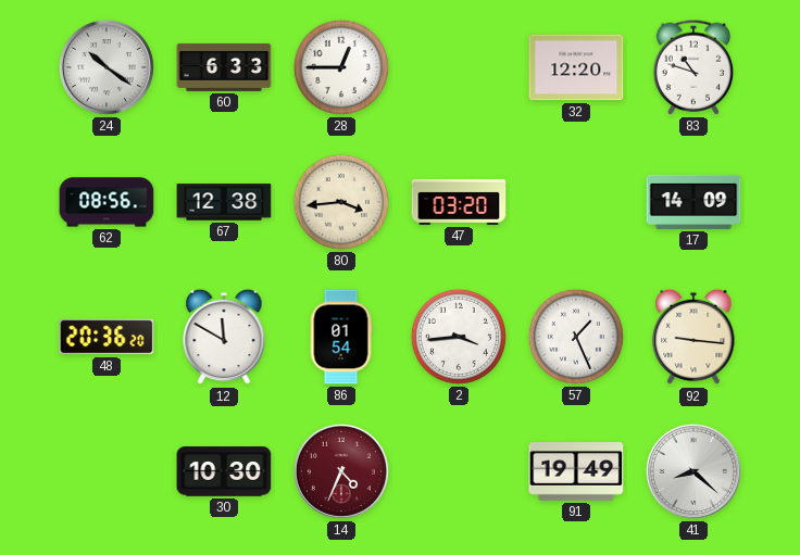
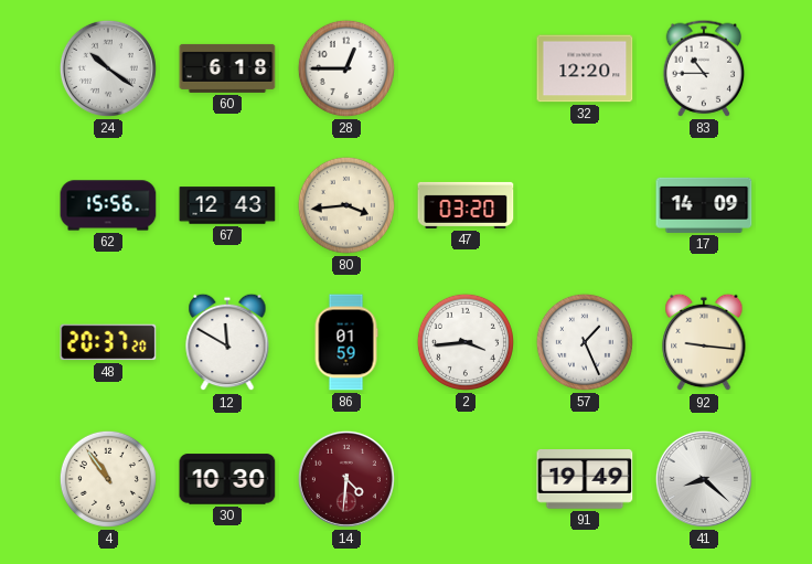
60: 6:33 -> 6:18
83: 10:48 -> 10:45
62: 08:56 -> 15:56
67: 12:38 -> 12:43
48: 20:36 -> 20:37
86: 01:54 -> 01:59
4: none -> 10:54
14: 4:34 -> 4:31
